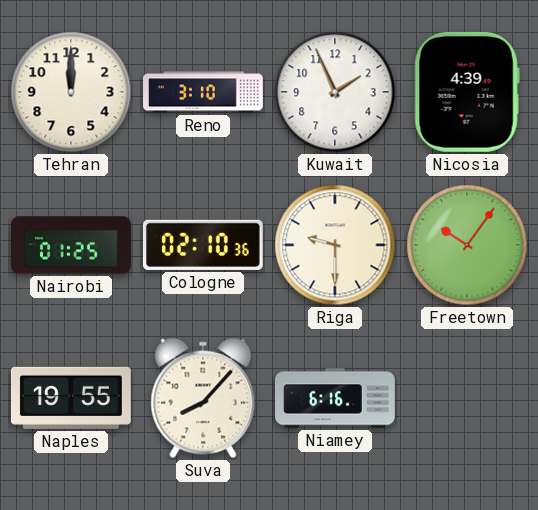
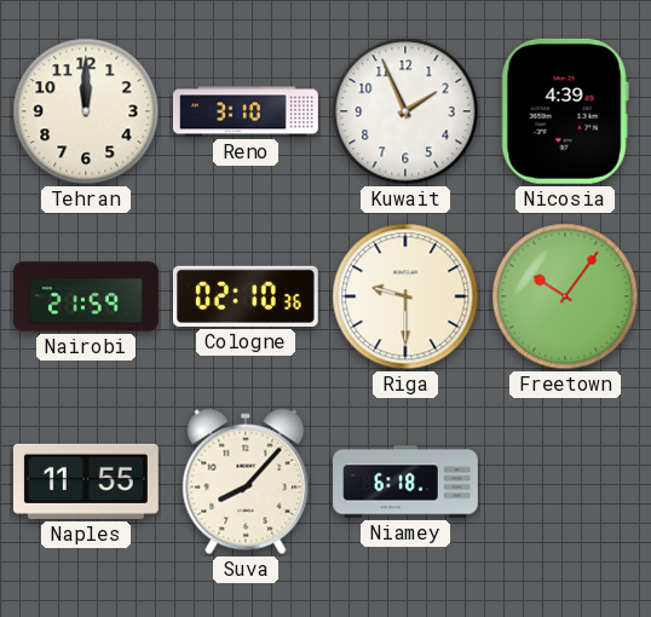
Nairobi: 01:25 -> 21:59
Naples: 19:55 -> 11:55
Niamey: 6:16 -> 6:18
